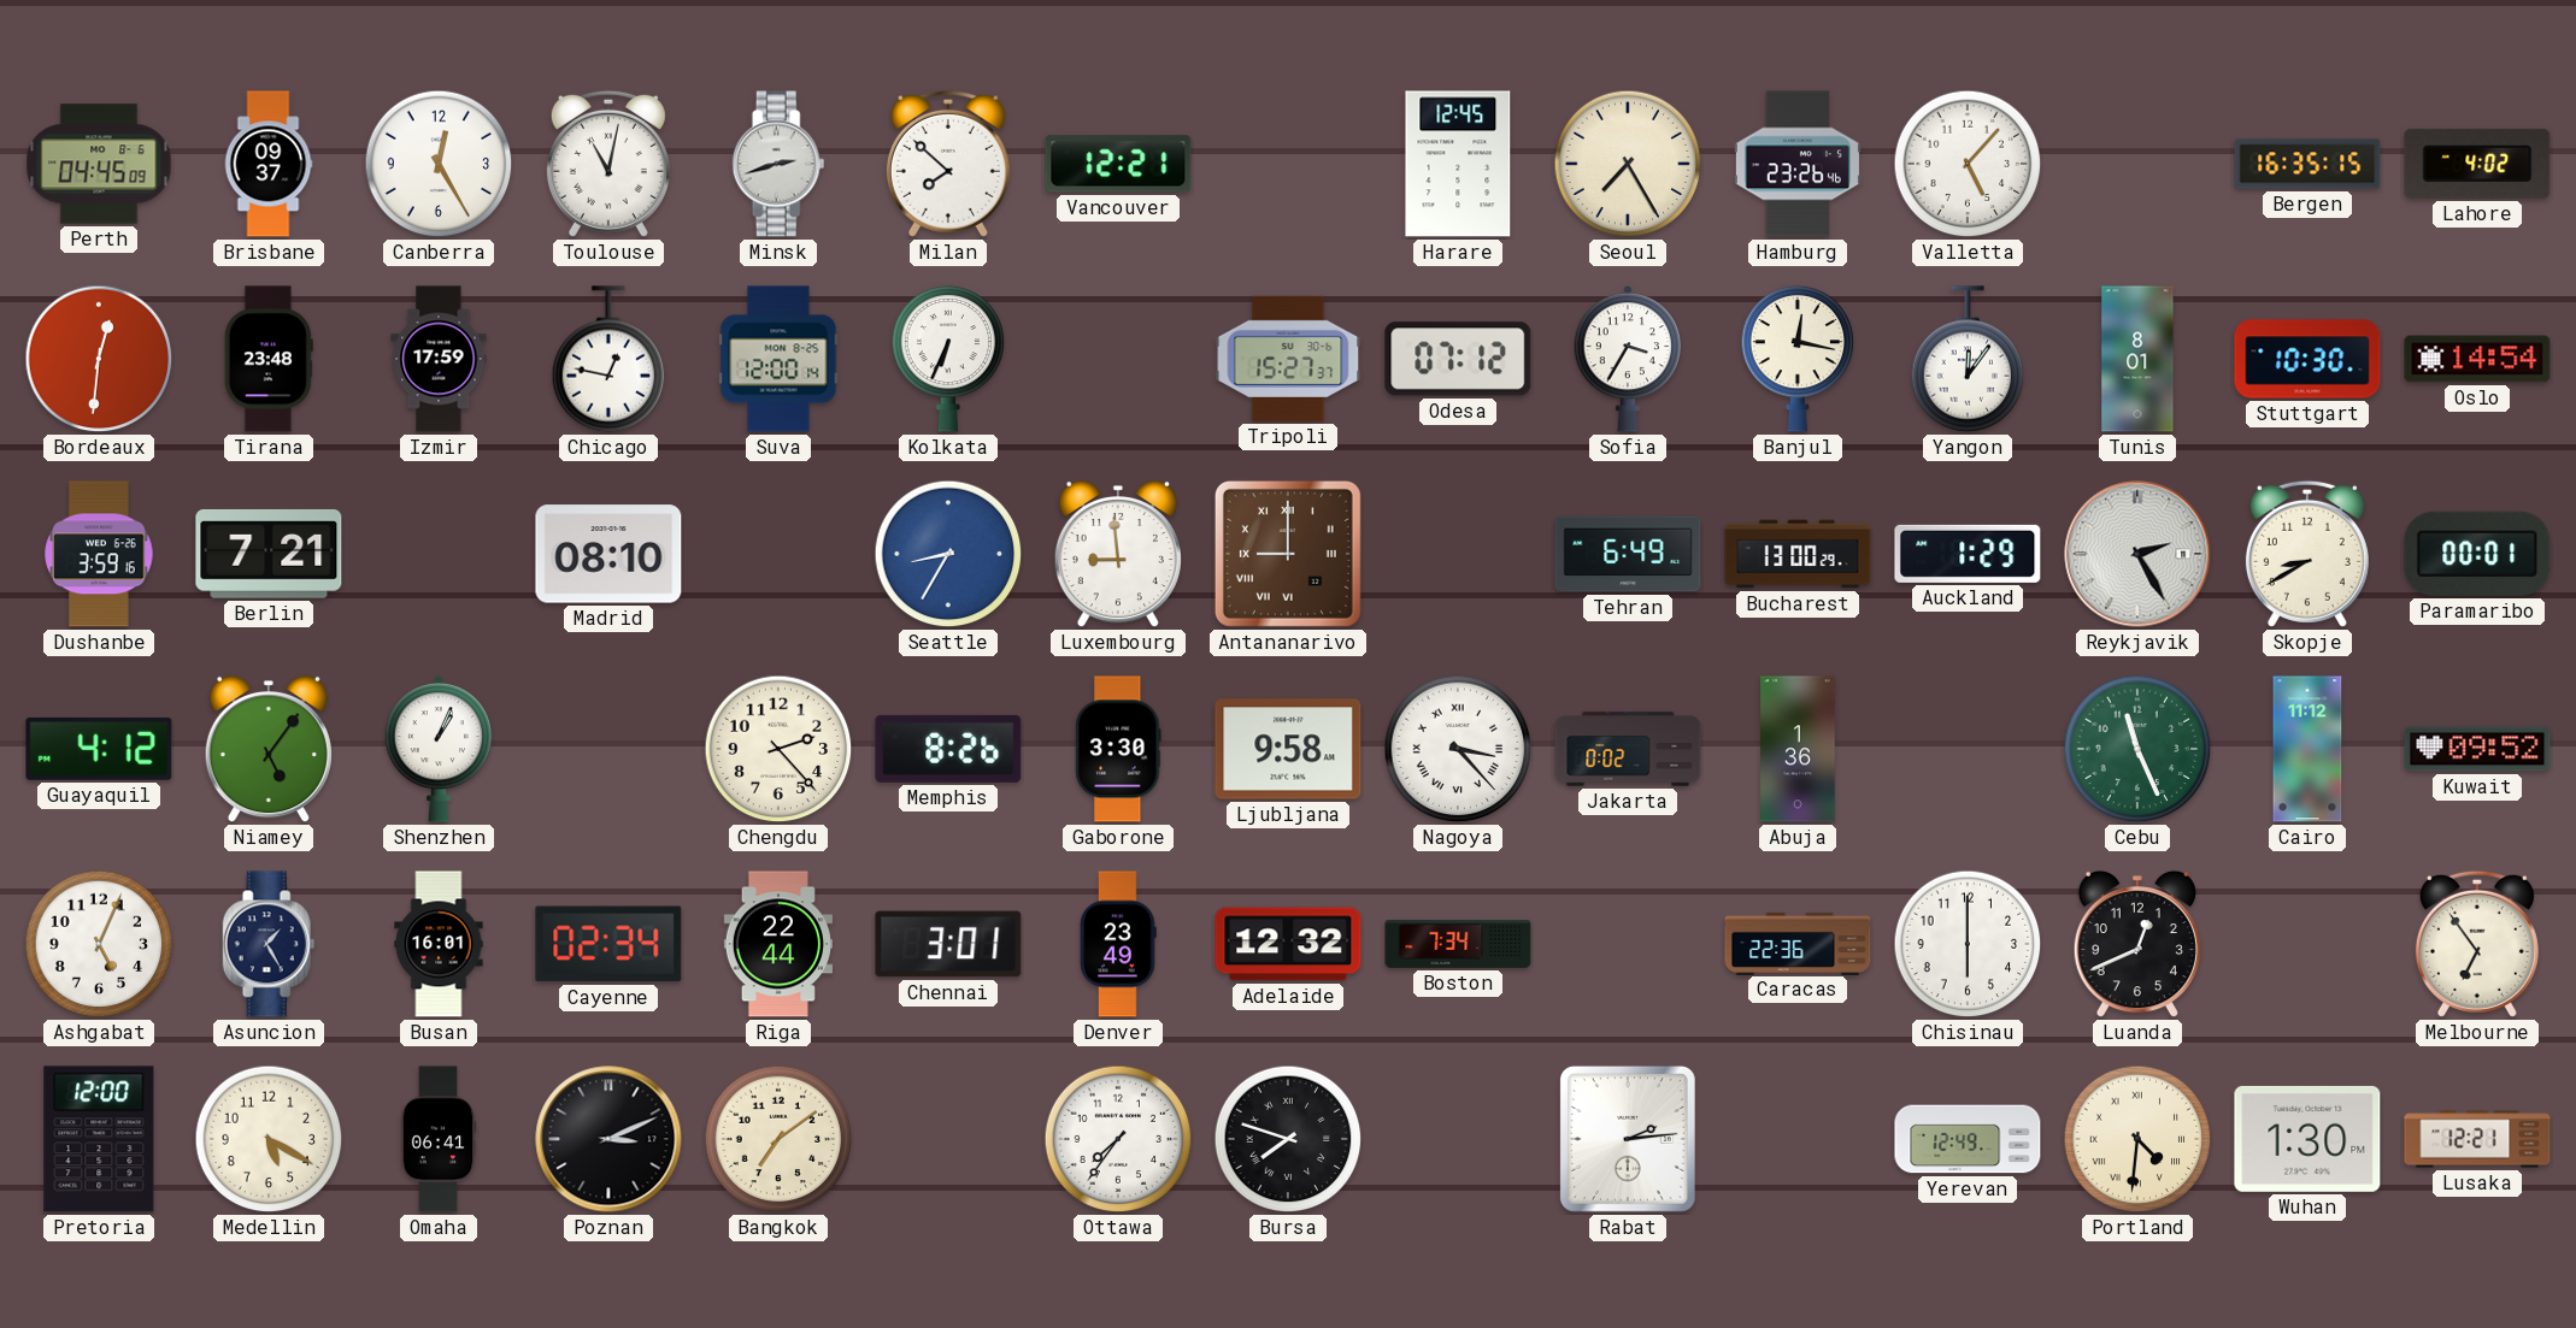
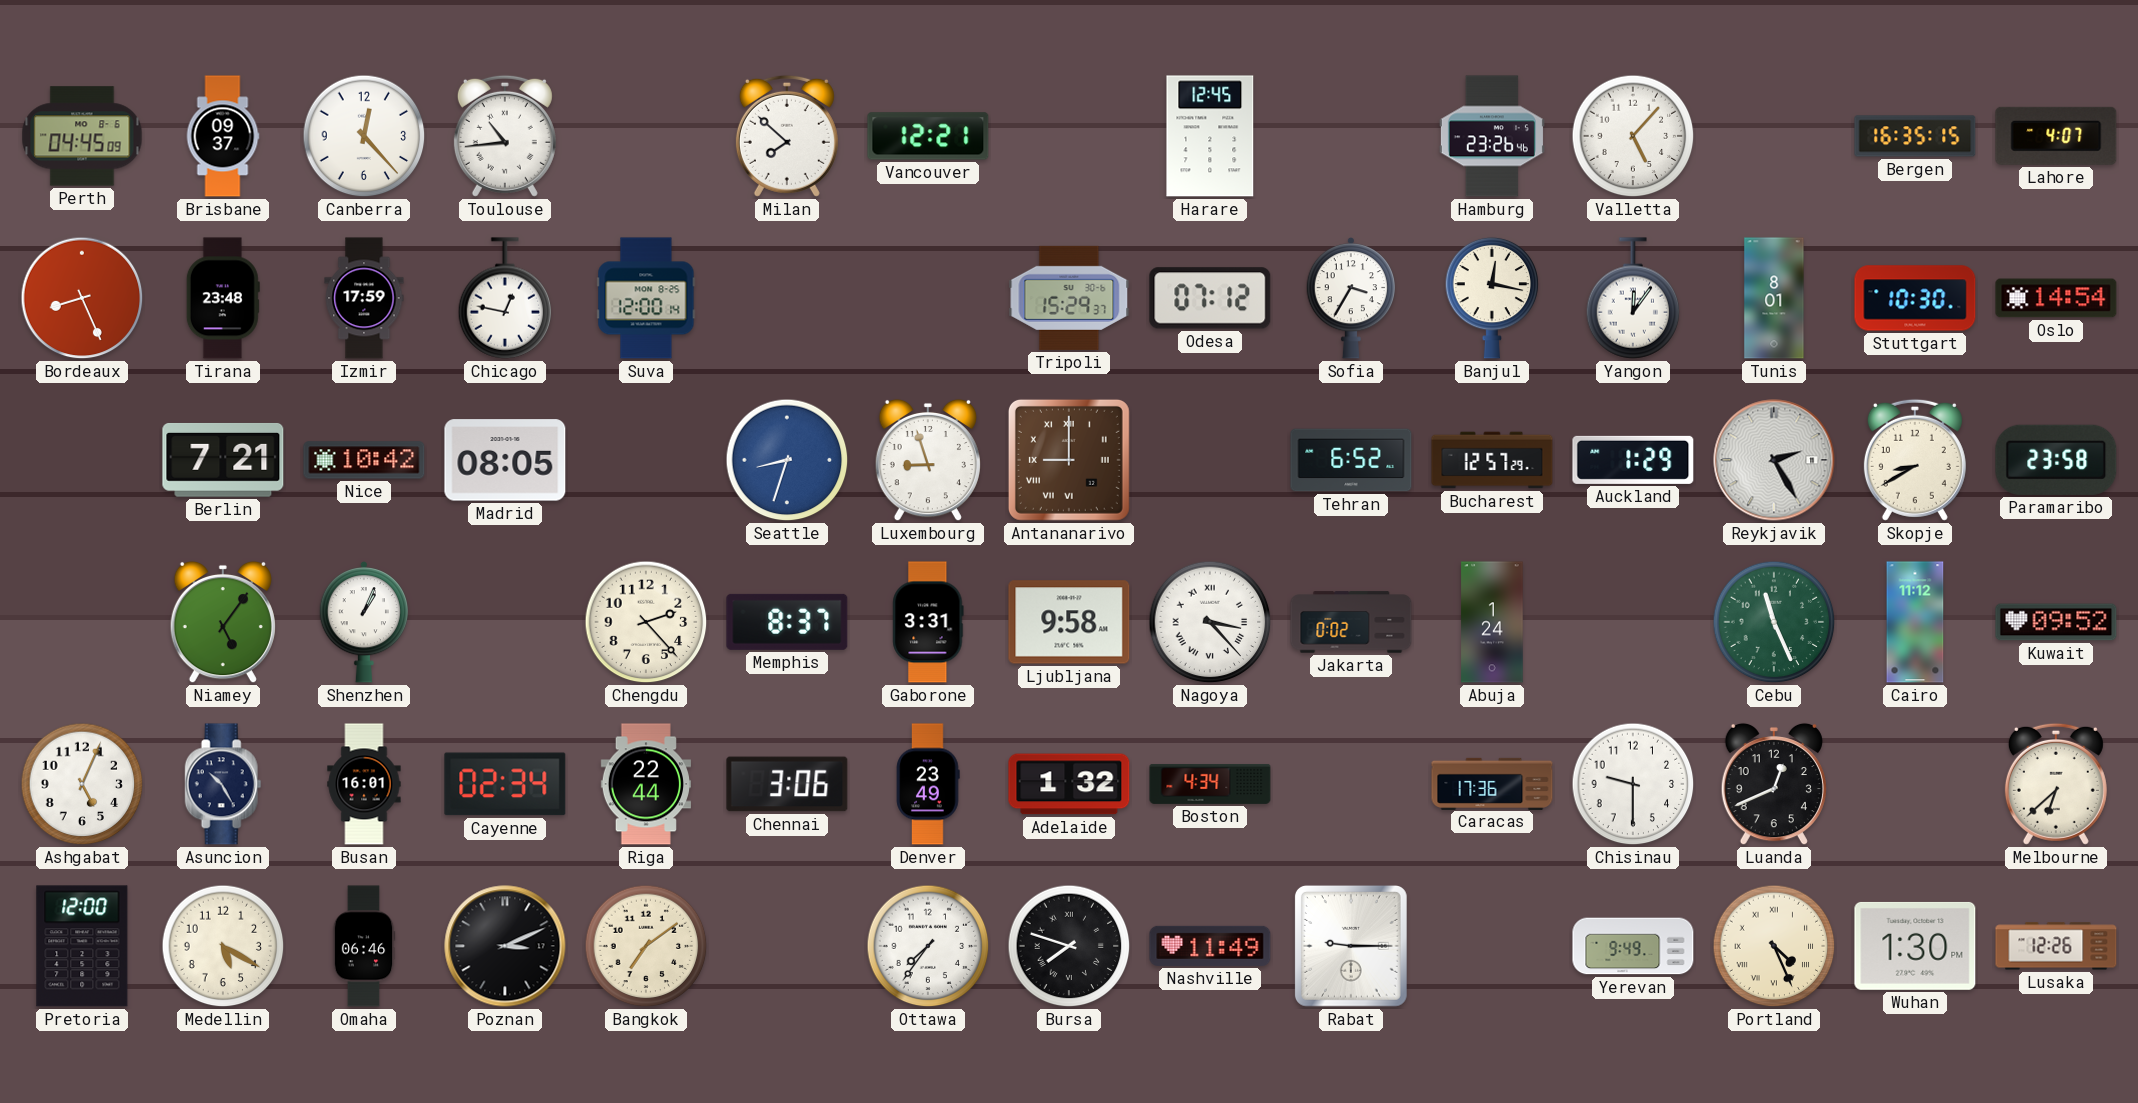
Canberra: 12:25 -> 12:23
Toulouse: 11:02 -> 10:44
Minsk: 2:42 -> none
Seoul: 7:25 -> none
Lahore: 4:02 -> 4:07
Bordeaux: 12:31 -> 8:26
Kolkata: 6:34 -> none
Tripoli: 15:27 -> 15:29
Dushanbe: 3:59 -> none
Nice: none -> 10:42
Madrid: 08:10 -> 08:05
Seattle: 8:35 -> 8:33
Luxembourg: 8:59 -> 8:57
Tehran: 6:49 -> 6:52
Bucharest: 13:00 -> 12:57
Paramaribo: 00:01 -> 23:58
Guayaquil: 4:12 -> none
Memphis: 8:26 -> 8:37
Gaborone: 3:30 -> 3:31
Abuja: 1:36 -> 1:24
Asuncion: 1:25 -> 10:25
Chennai: 3:01 -> 3:06
Adelaide: 12:32 -> 1:32
Boston: 7:34 -> 4:34
Caracas: 22:36 -> 17:36
Chisinau: 6:00 -> 9:30
Melbourne: 6:54 -> 6:38
Omaha: 06:41 -> 06:46
Nashville: none -> 11:49
Rabat: 2:14 -> 9:15
Yerevan: 12:49 -> 9:49
Portland: 4:31 -> 4:26
Lusaka: 12:21 -> 12:26
